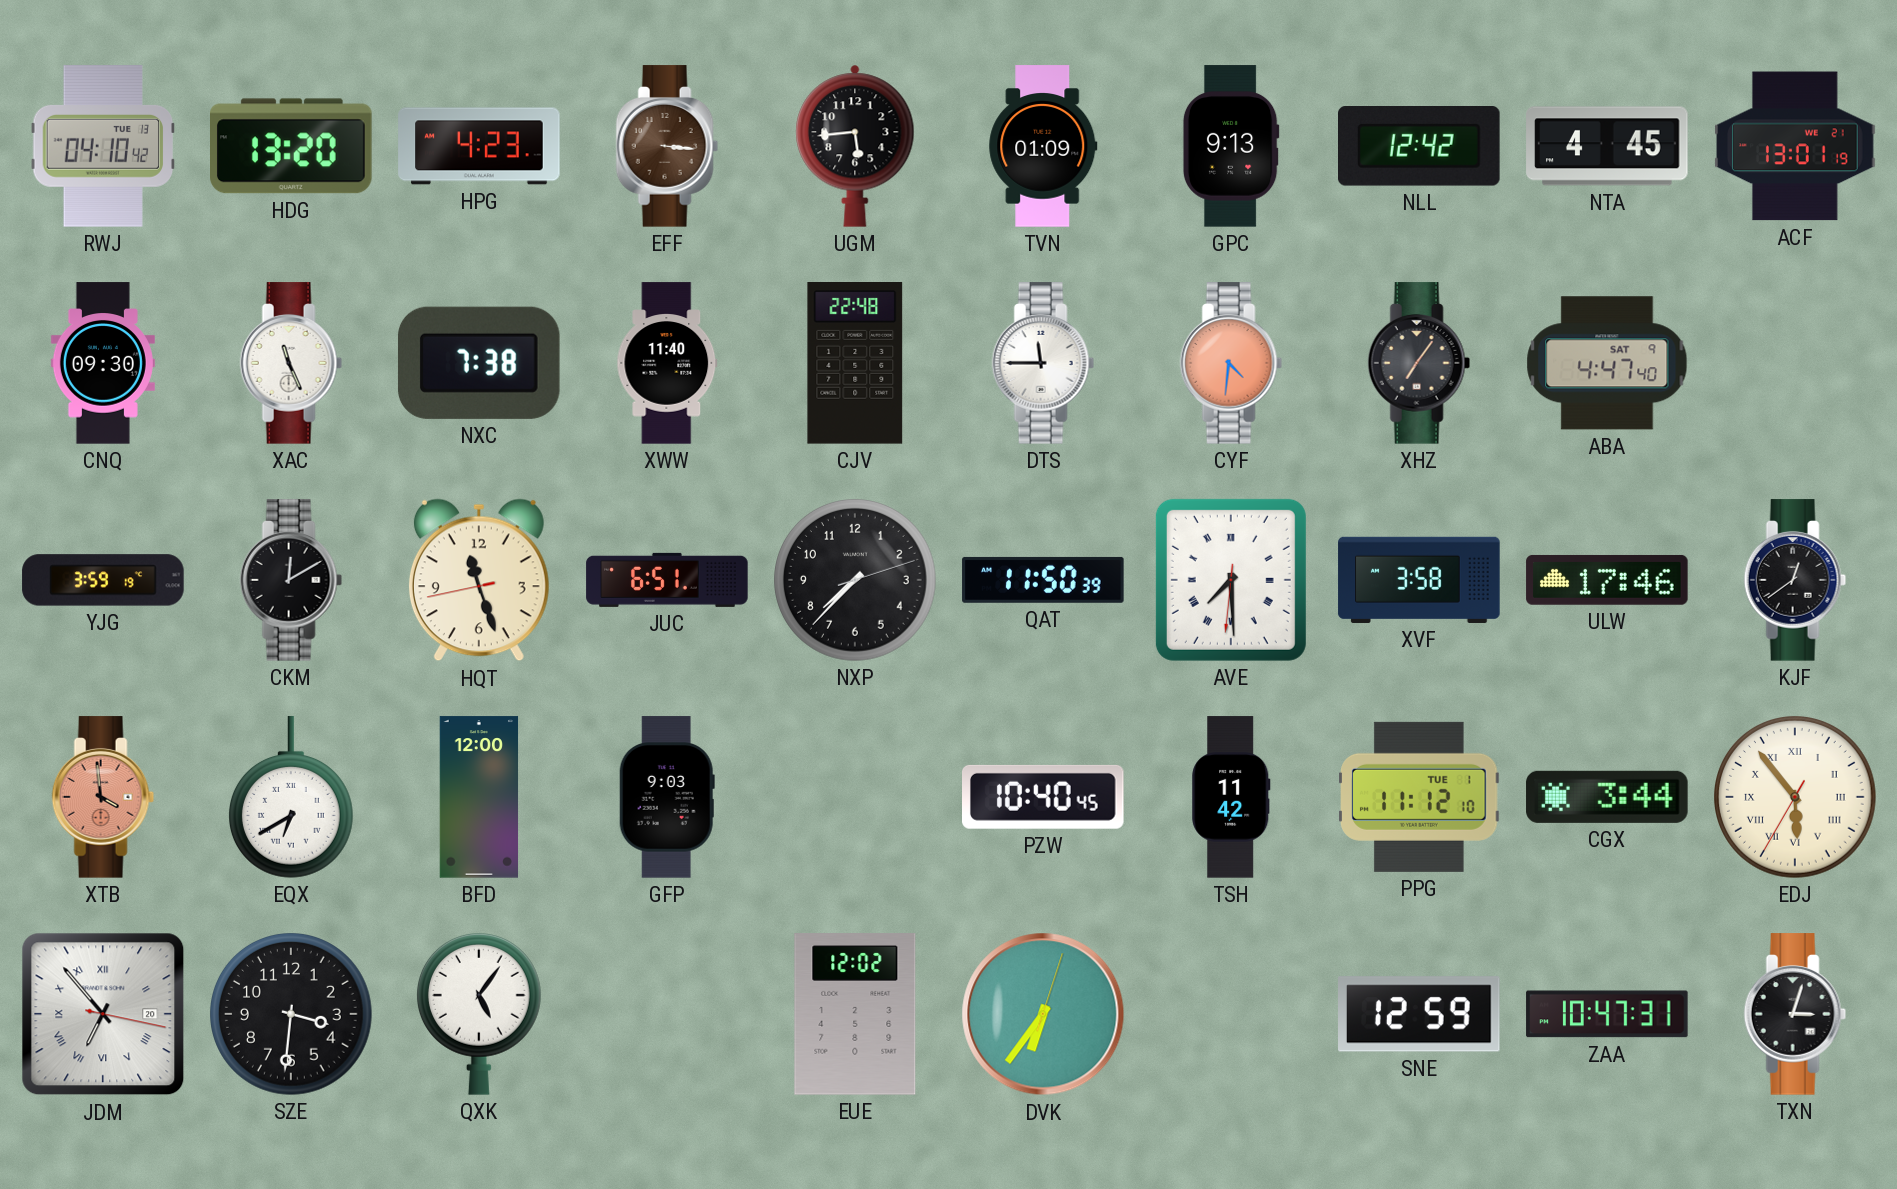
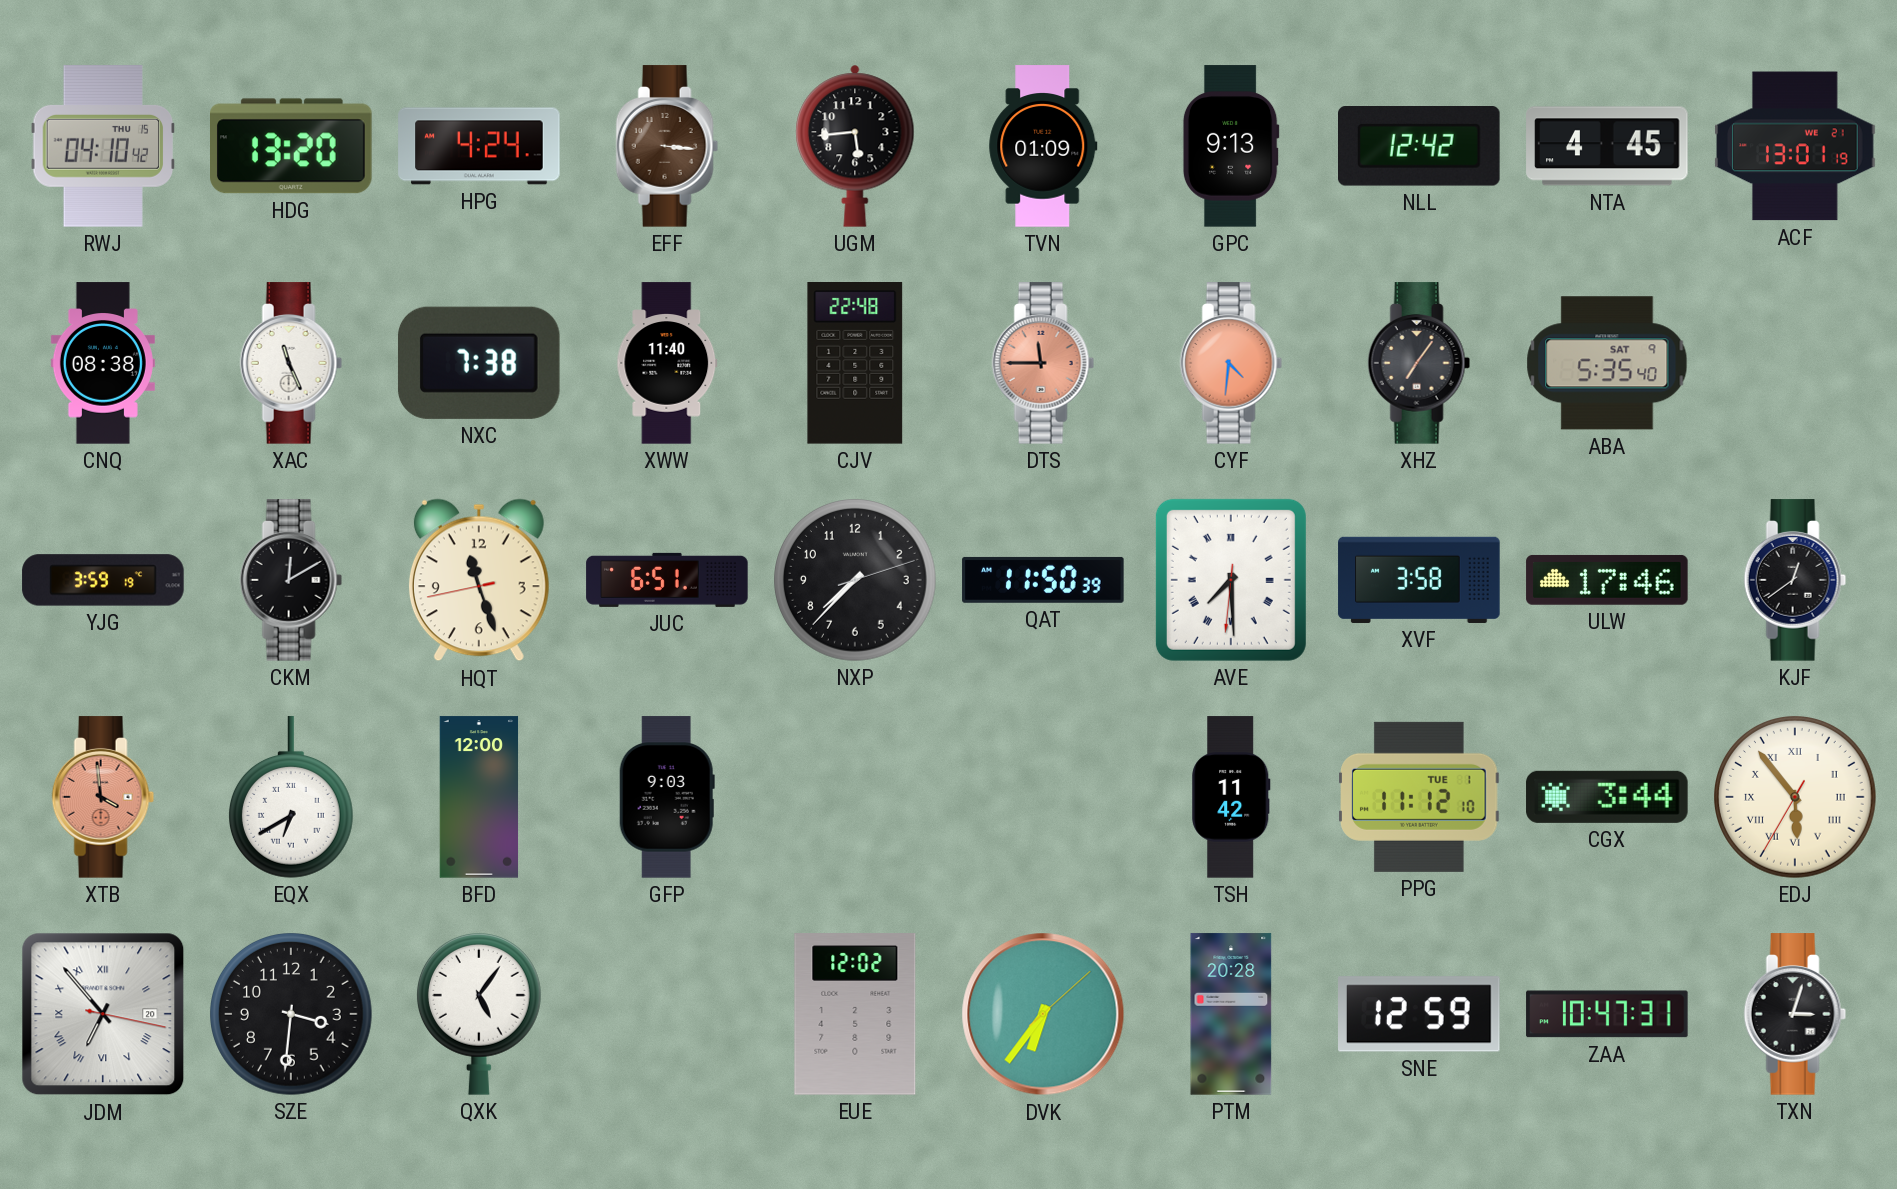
RWJ date: TUE 13 -> THU 15
HPG: 4:23 -> 4:24
CNQ: 09:30 -> 08:38
DTS dial: white -> salmon
ABA: 4:47 -> 5:35
PZW: 10:40 -> none
DVK: 6:36:03 -> 6:36:08
PTM: none -> 20:28
